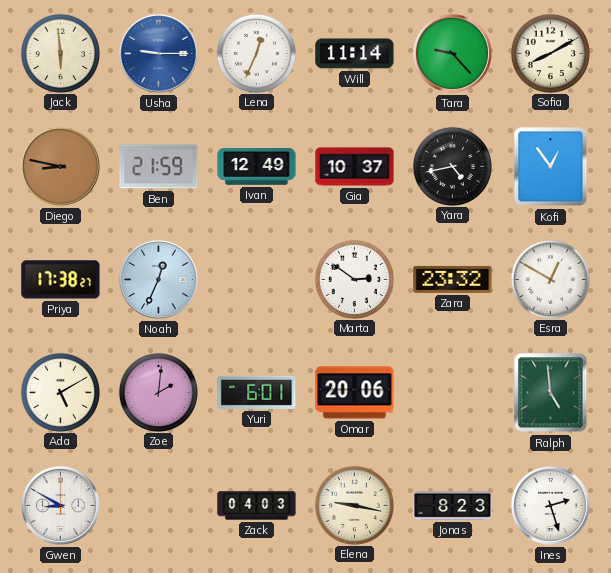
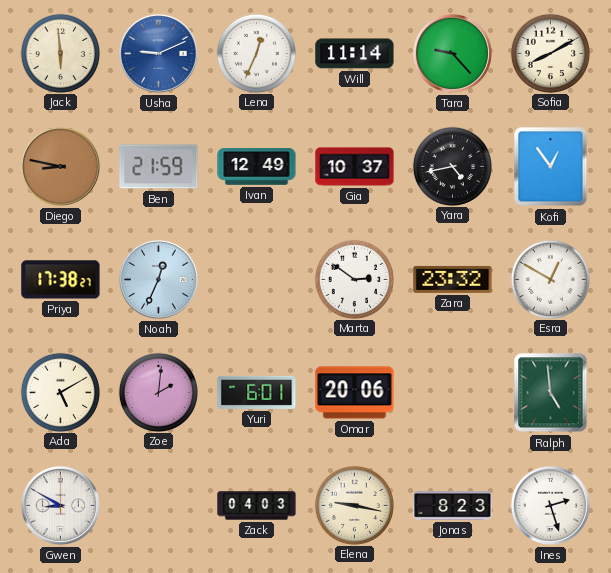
Usha: 9:15 -> 9:11
